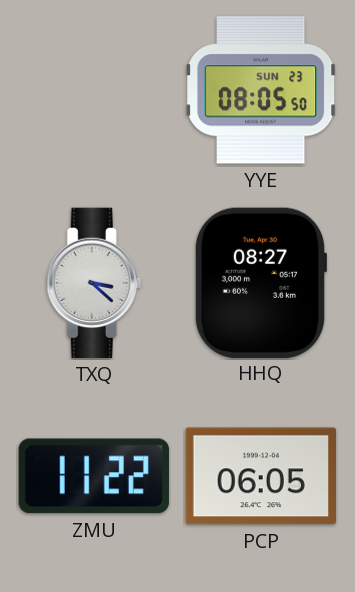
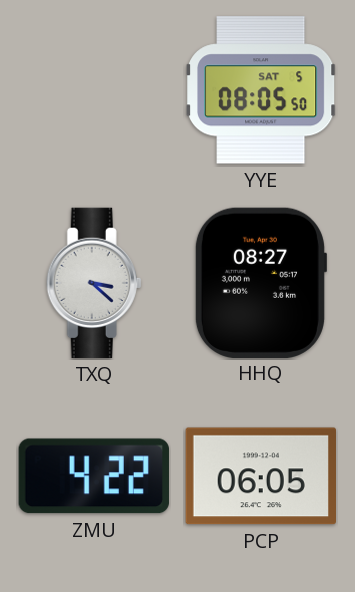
YYE date: SUN 23 -> SAT 5
ZMU: 11:22 -> 4:22
